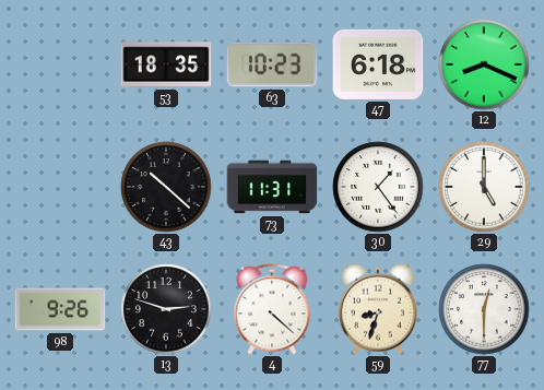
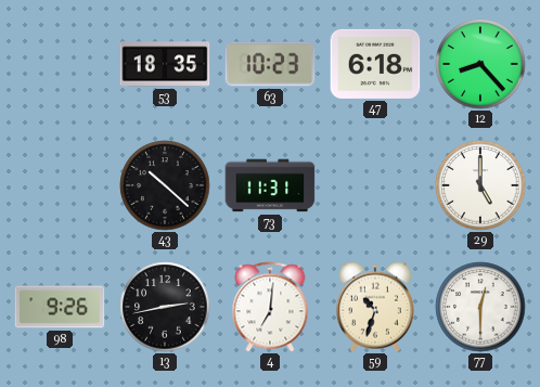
12: 8:19 -> 8:23
30: 1:24 -> none
13: 2:48 -> 2:43
4: 4:22 -> 7:01
59: 8:33 -> 10:33
